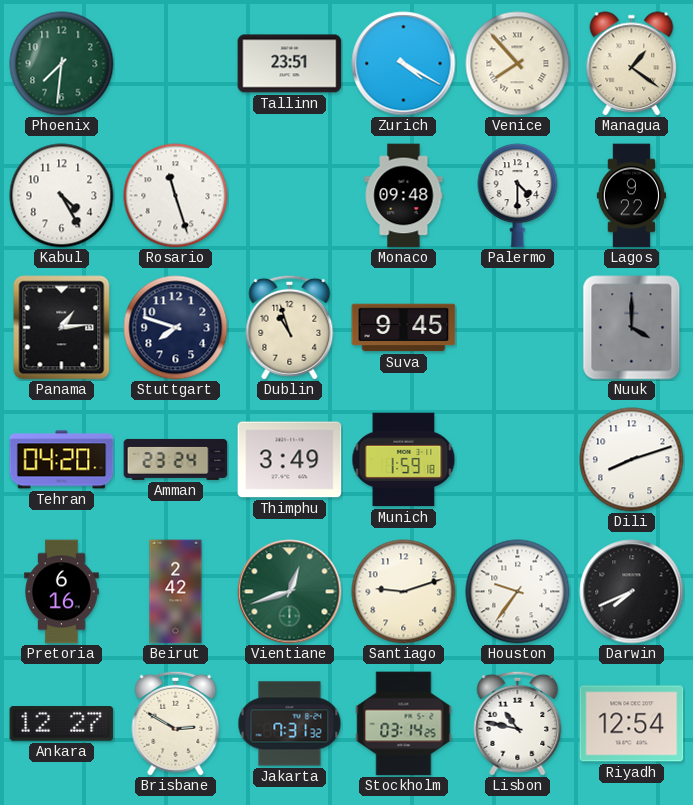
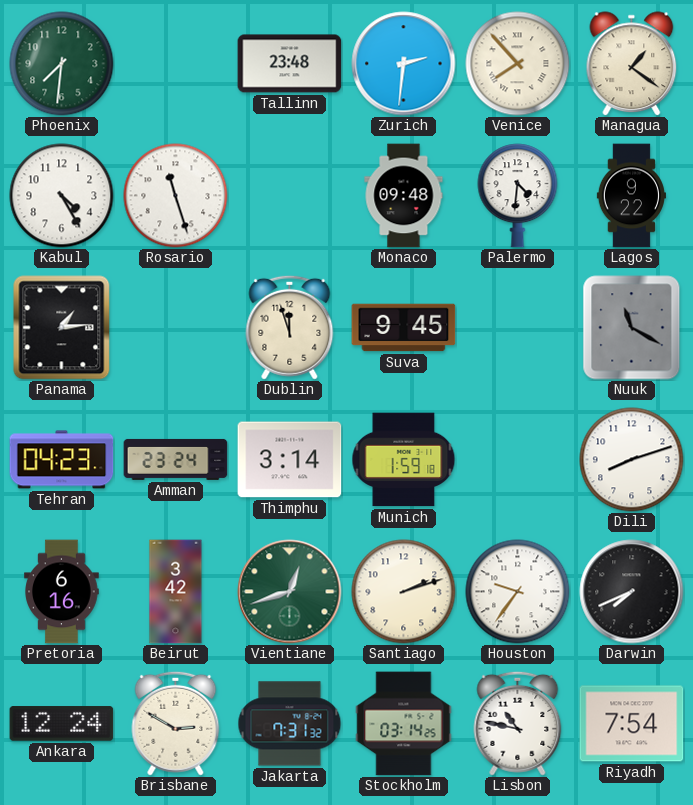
Tallinn: 23:51 -> 23:48
Zurich: 4:20 -> 2:31
Palermo: 4:30 -> 4:31
Stuttgart: 7:48 -> none
Dublin: 10:57 -> 11:57
Nuuk: 4:00 -> 11:20
Tehran: 04:20 -> 04:23
Thimphu: 3:49 -> 3:14
Beirut: 2:42 -> 3:42
Santiago: 9:12 -> 2:12
Ankara: 12:27 -> 12:24
Riyadh: 12:54 -> 7:54
